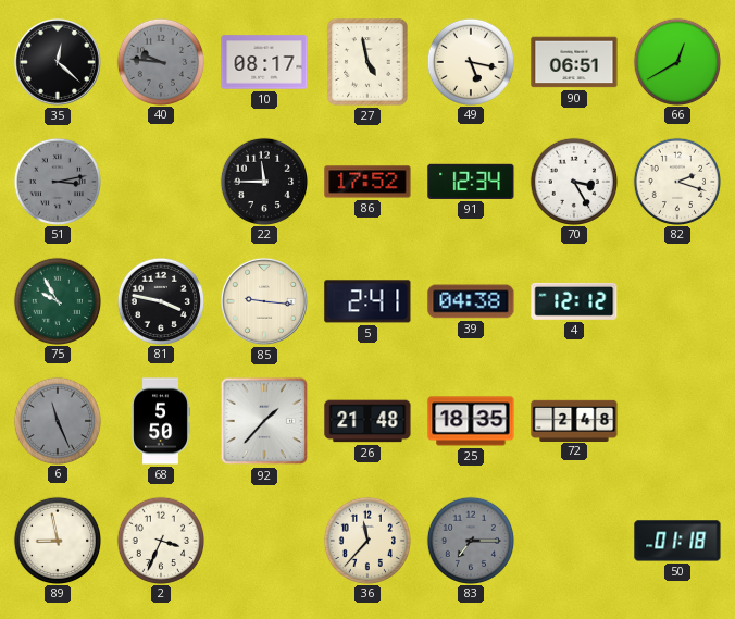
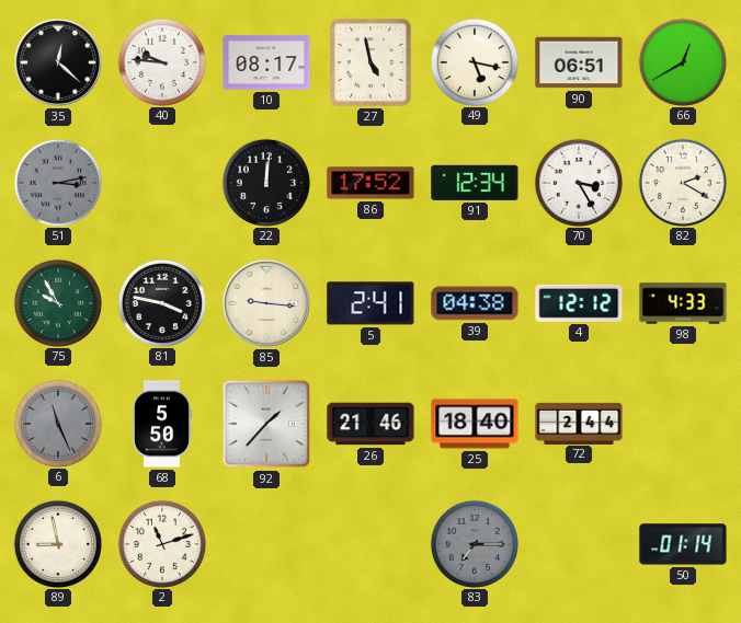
40 dial: grey -> white
22: 11:45 -> 12:01
82: 2:18 -> 2:20
98: none -> 4:33
26: 21:48 -> 21:46
25: 18:35 -> 18:40
72: 2:48 -> 2:44
2: 3:34 -> 11:12
36: 11:37 -> none
50: 01:18 -> 01:14
